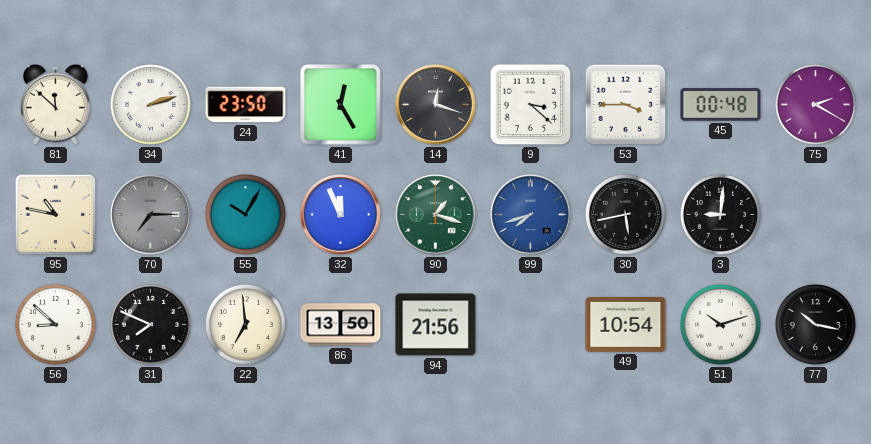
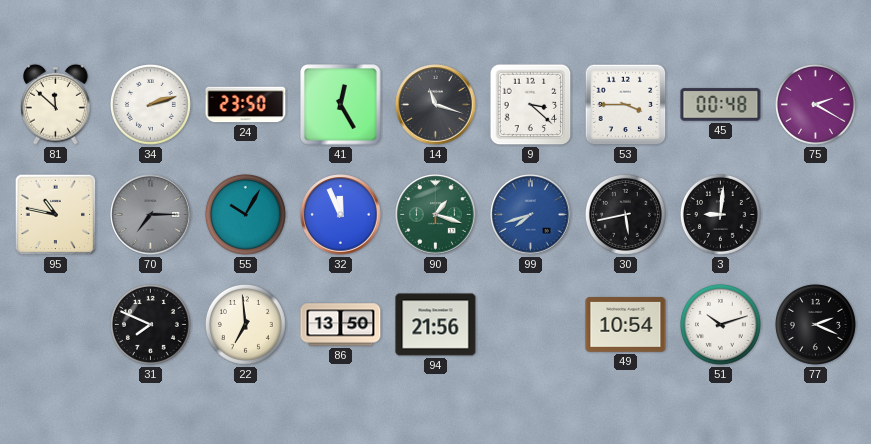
14: 12:18 -> 11:18
56: 8:52 -> none
77: 10:17 -> 2:19
